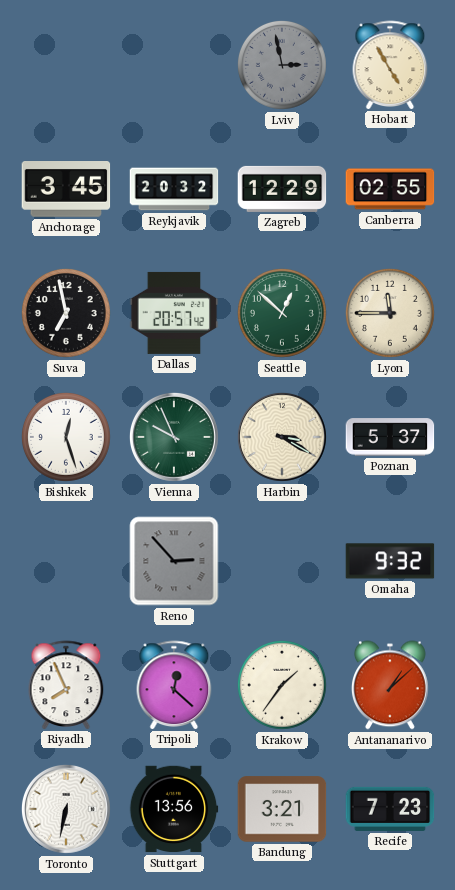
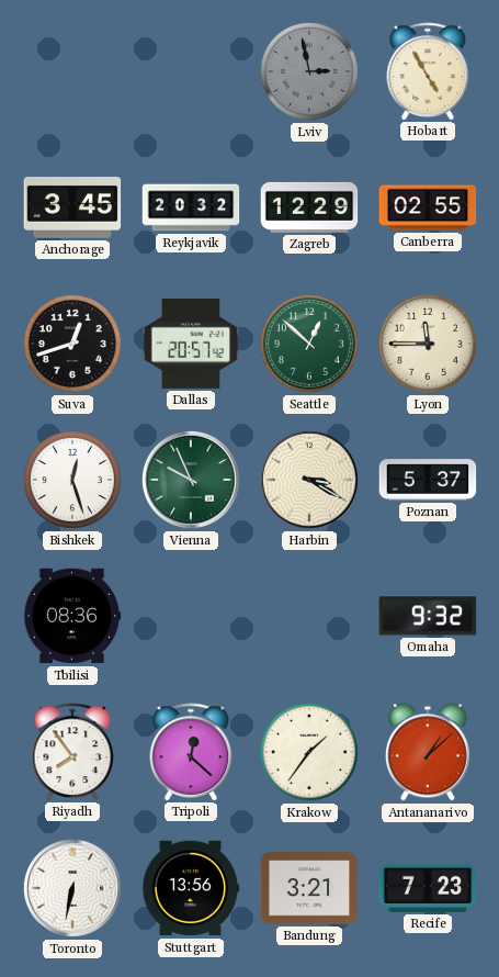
Suva: 6:58 -> 12:42
Tbilisi: none -> 08:36
Reno: 2:53 -> none
Riyadh: 7:56 -> 7:54
